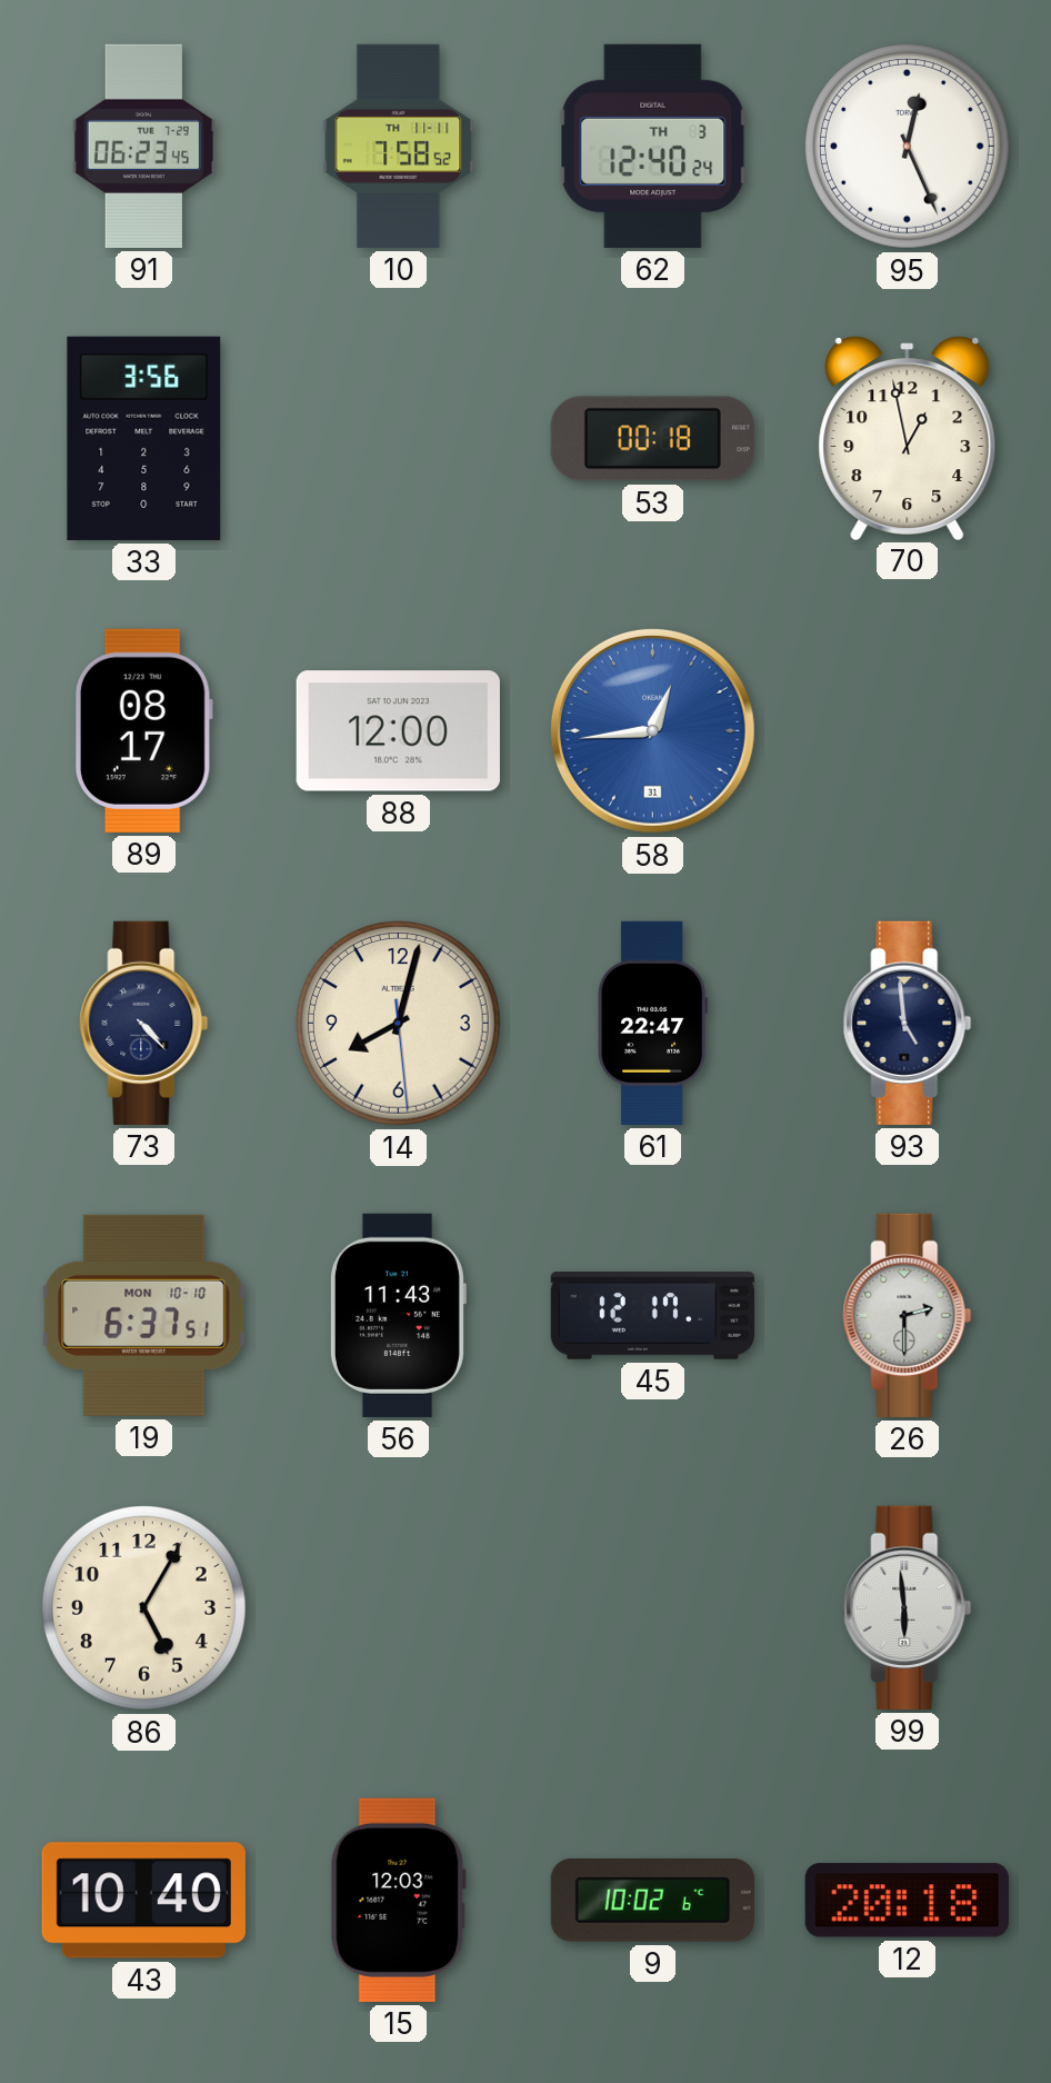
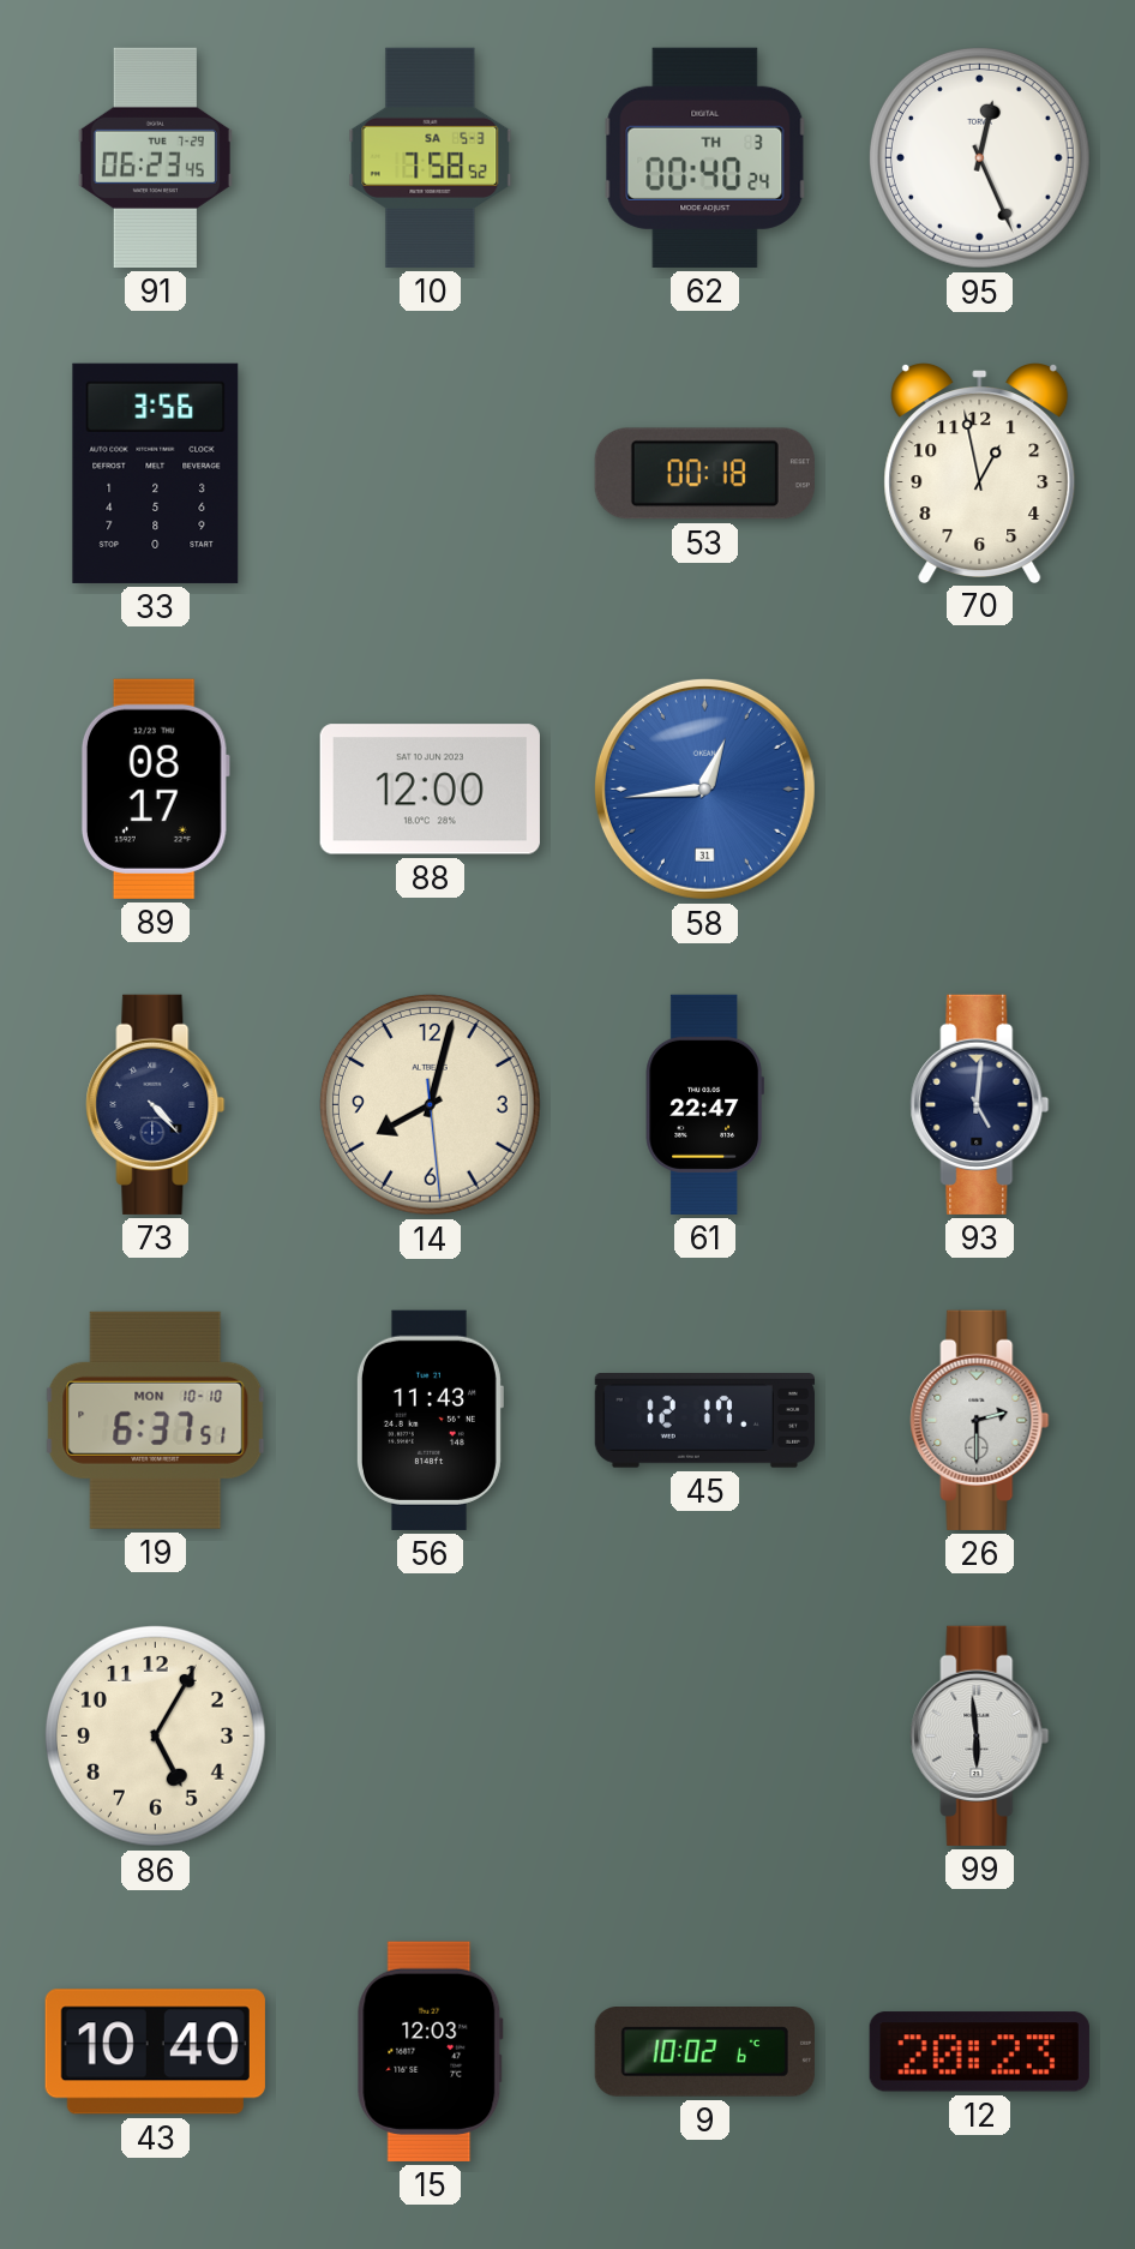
10 date: TH 11-11 -> SA 5-3
62: 12:40 -> 00:40
93: 4:59 -> 5:01
12: 20:18 -> 20:23
